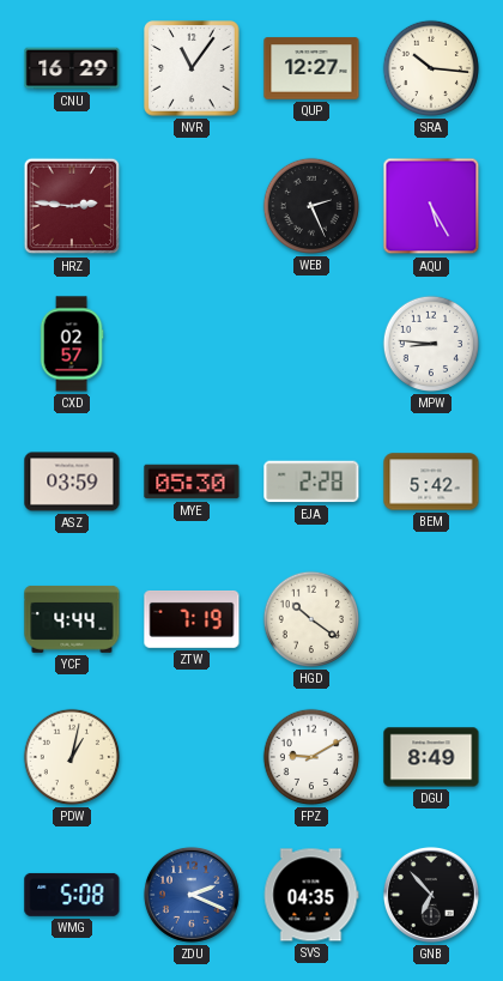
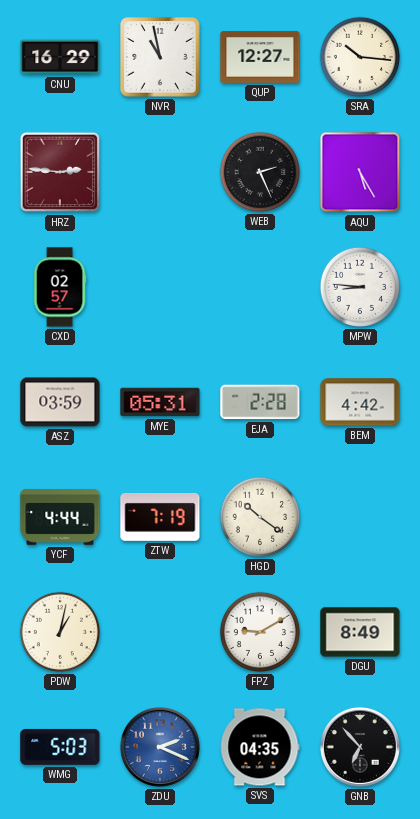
NVR: 11:06 -> 10:58
MYE: 05:30 -> 05:31
BEM: 5:42 -> 4:42
WMG: 5:08 -> 5:03
